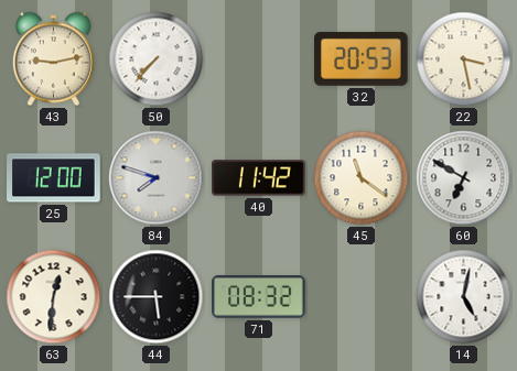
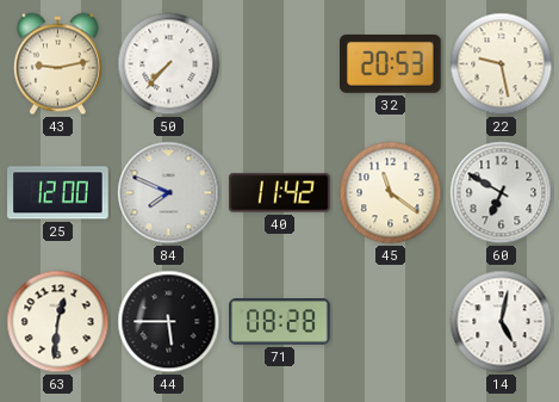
22: 3:28 -> 9:28
84: 7:48 -> 7:49
71: 08:32 -> 08:28
